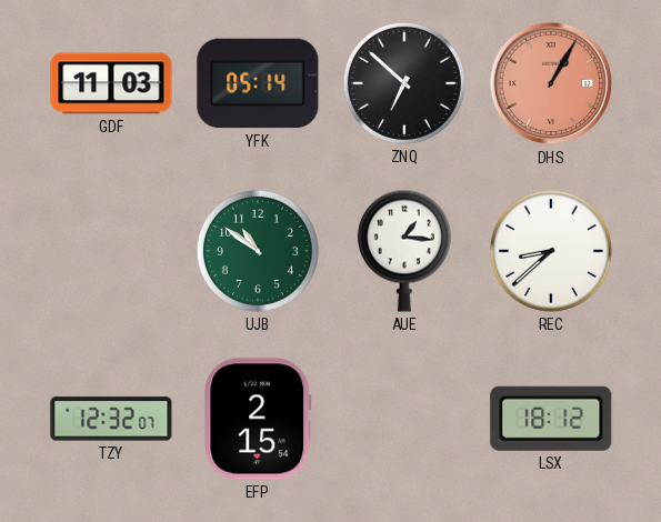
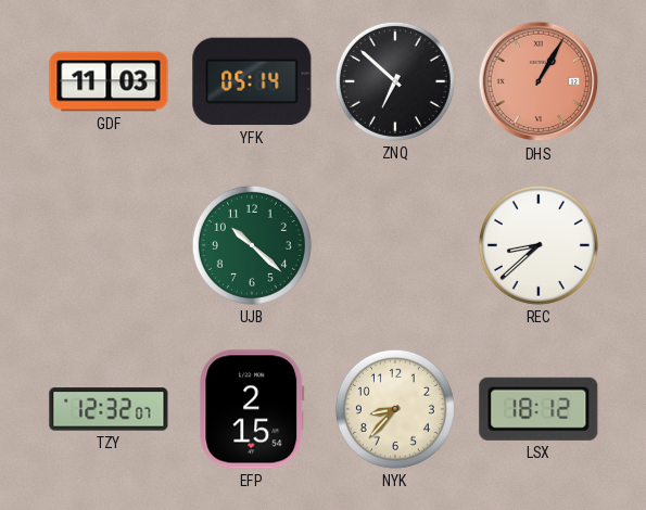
UJB: 10:51 -> 10:22
AUE: 1:16 -> none
NYK: none -> 8:37
